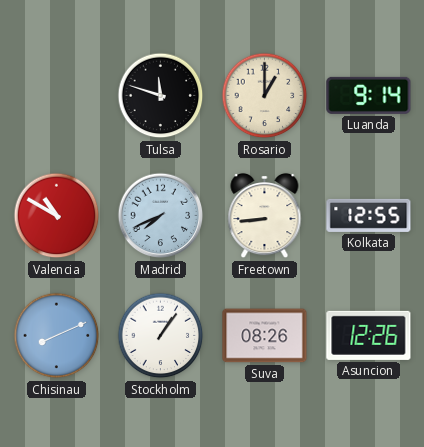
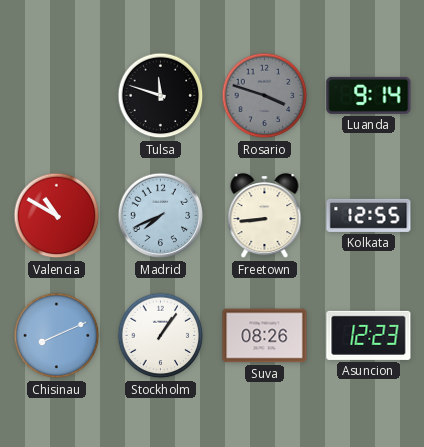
Rosario: 1:00 -> 3:48
Rosario dial: cream -> grey
Asuncion: 12:26 -> 12:23
